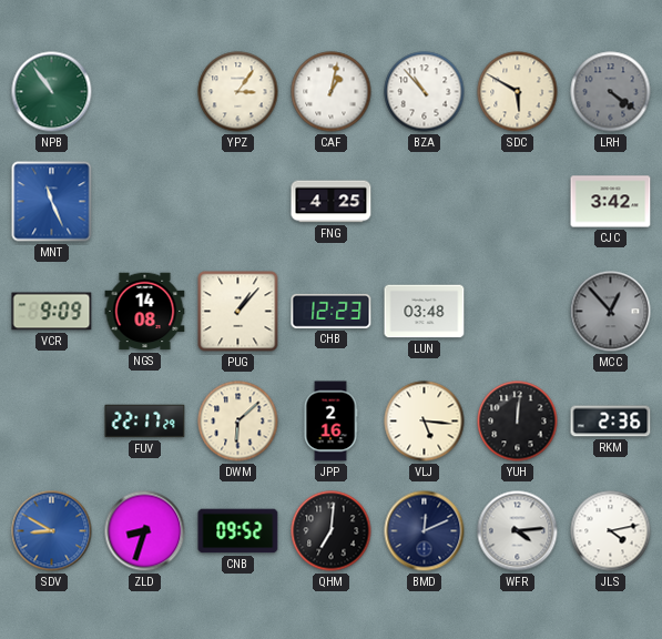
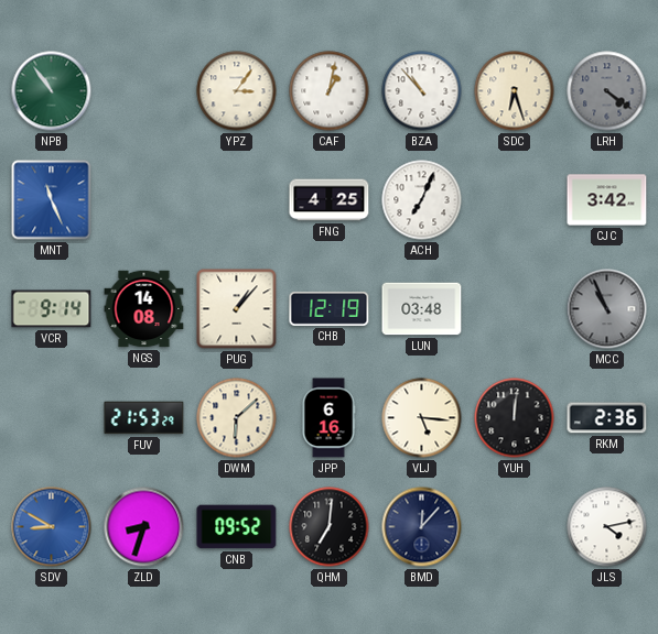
SDC: 5:50 -> 6:27
ACH: none -> 7:04
VCR: 9:09 -> 9:14
CHB: 12:23 -> 12:19
MCC: 12:53 -> 10:56
FUV: 22:17 -> 21:53
JPP: 2:16 -> 6:16
BMD: 12:11 -> 12:07
WFR: 4:14 -> none
